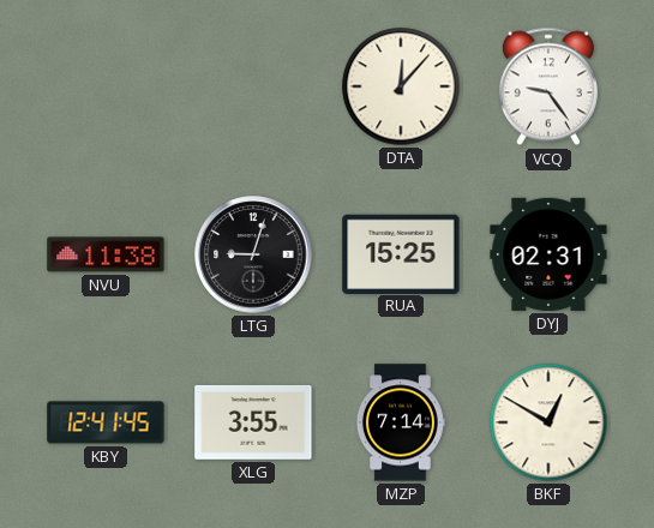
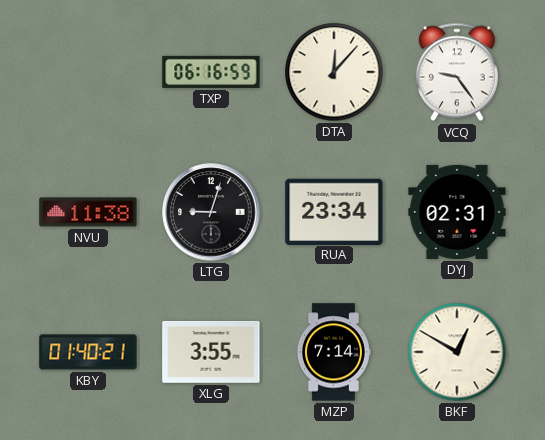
TXP: none -> 06:16
RUA: 15:25 -> 23:34
KBY: 12:41 -> 01:40
